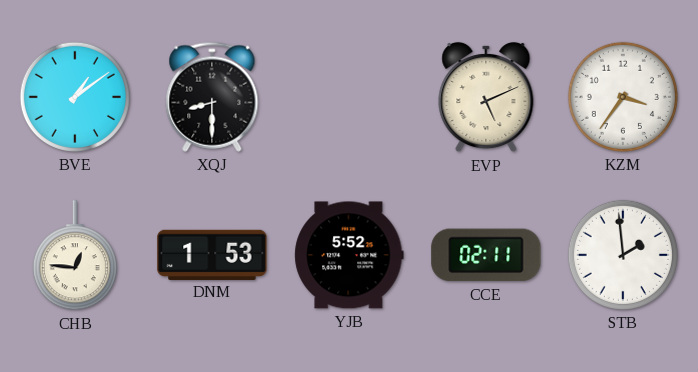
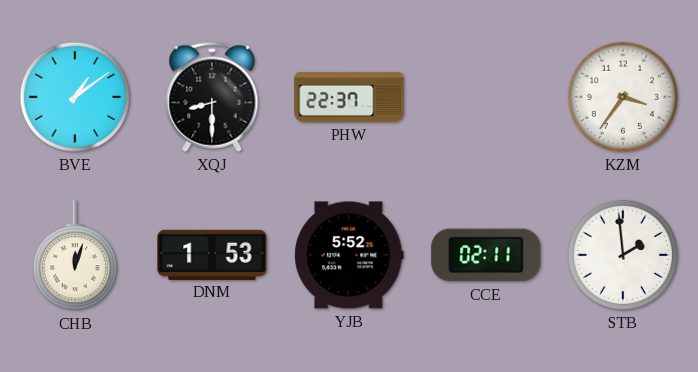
PHW: none -> 22:37
EVP: 5:11 -> none
CHB: 12:46 -> 12:03
